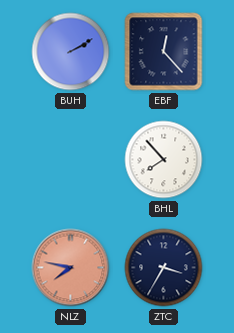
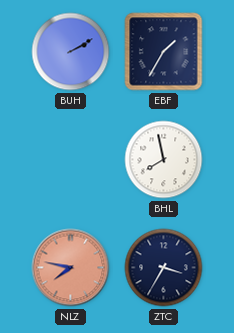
EBF: 12:23 -> 1:35
BHL: 7:53 -> 7:58
